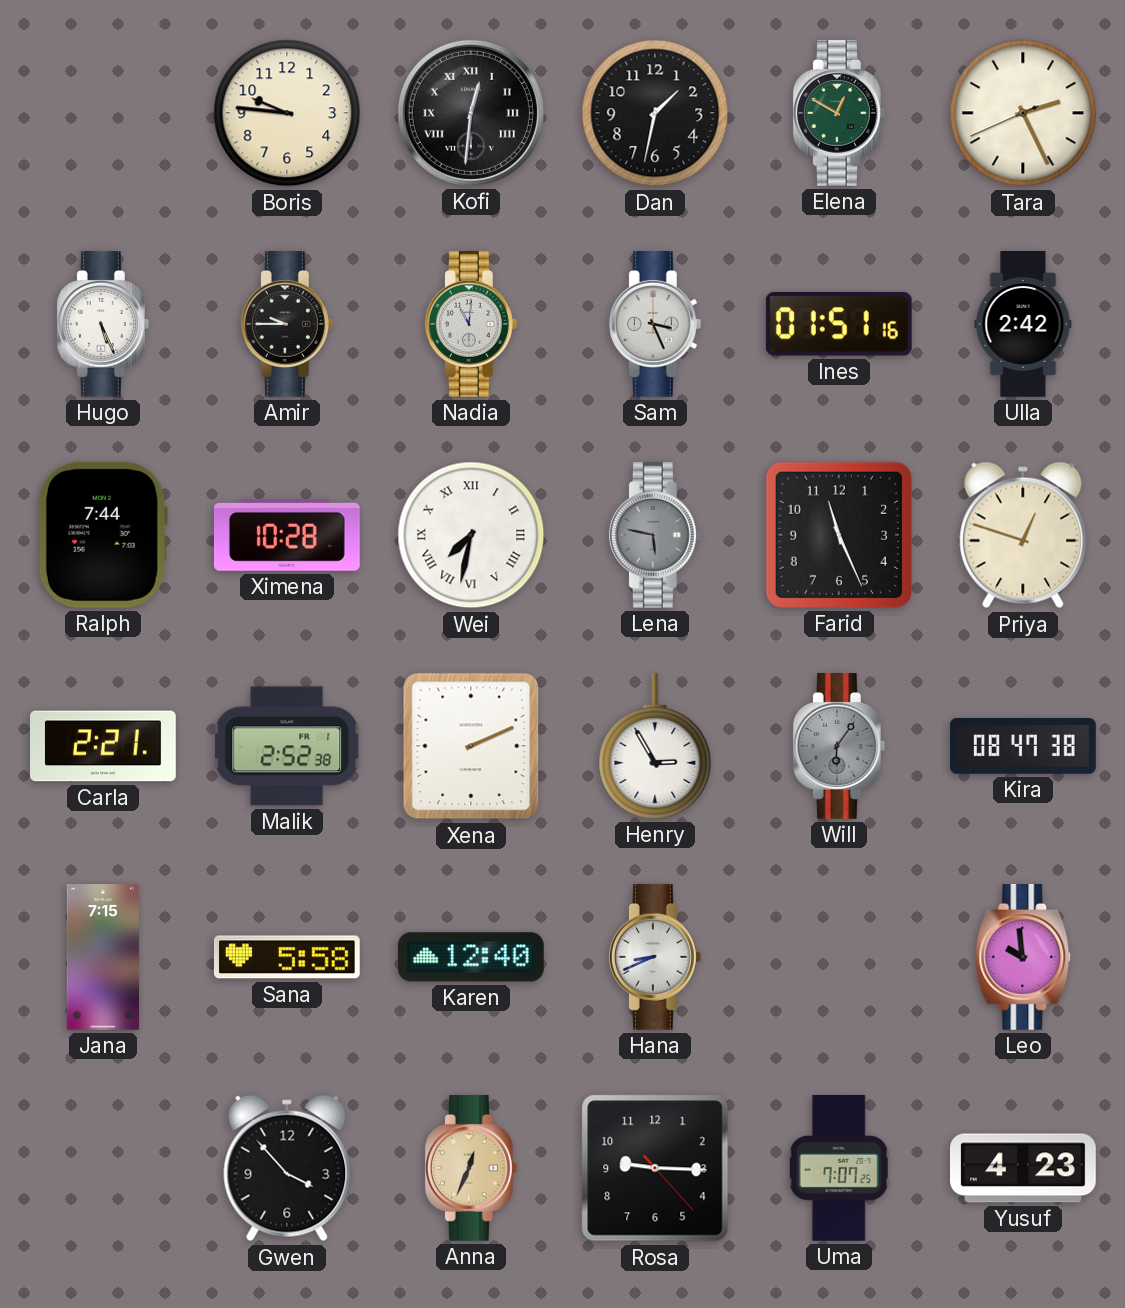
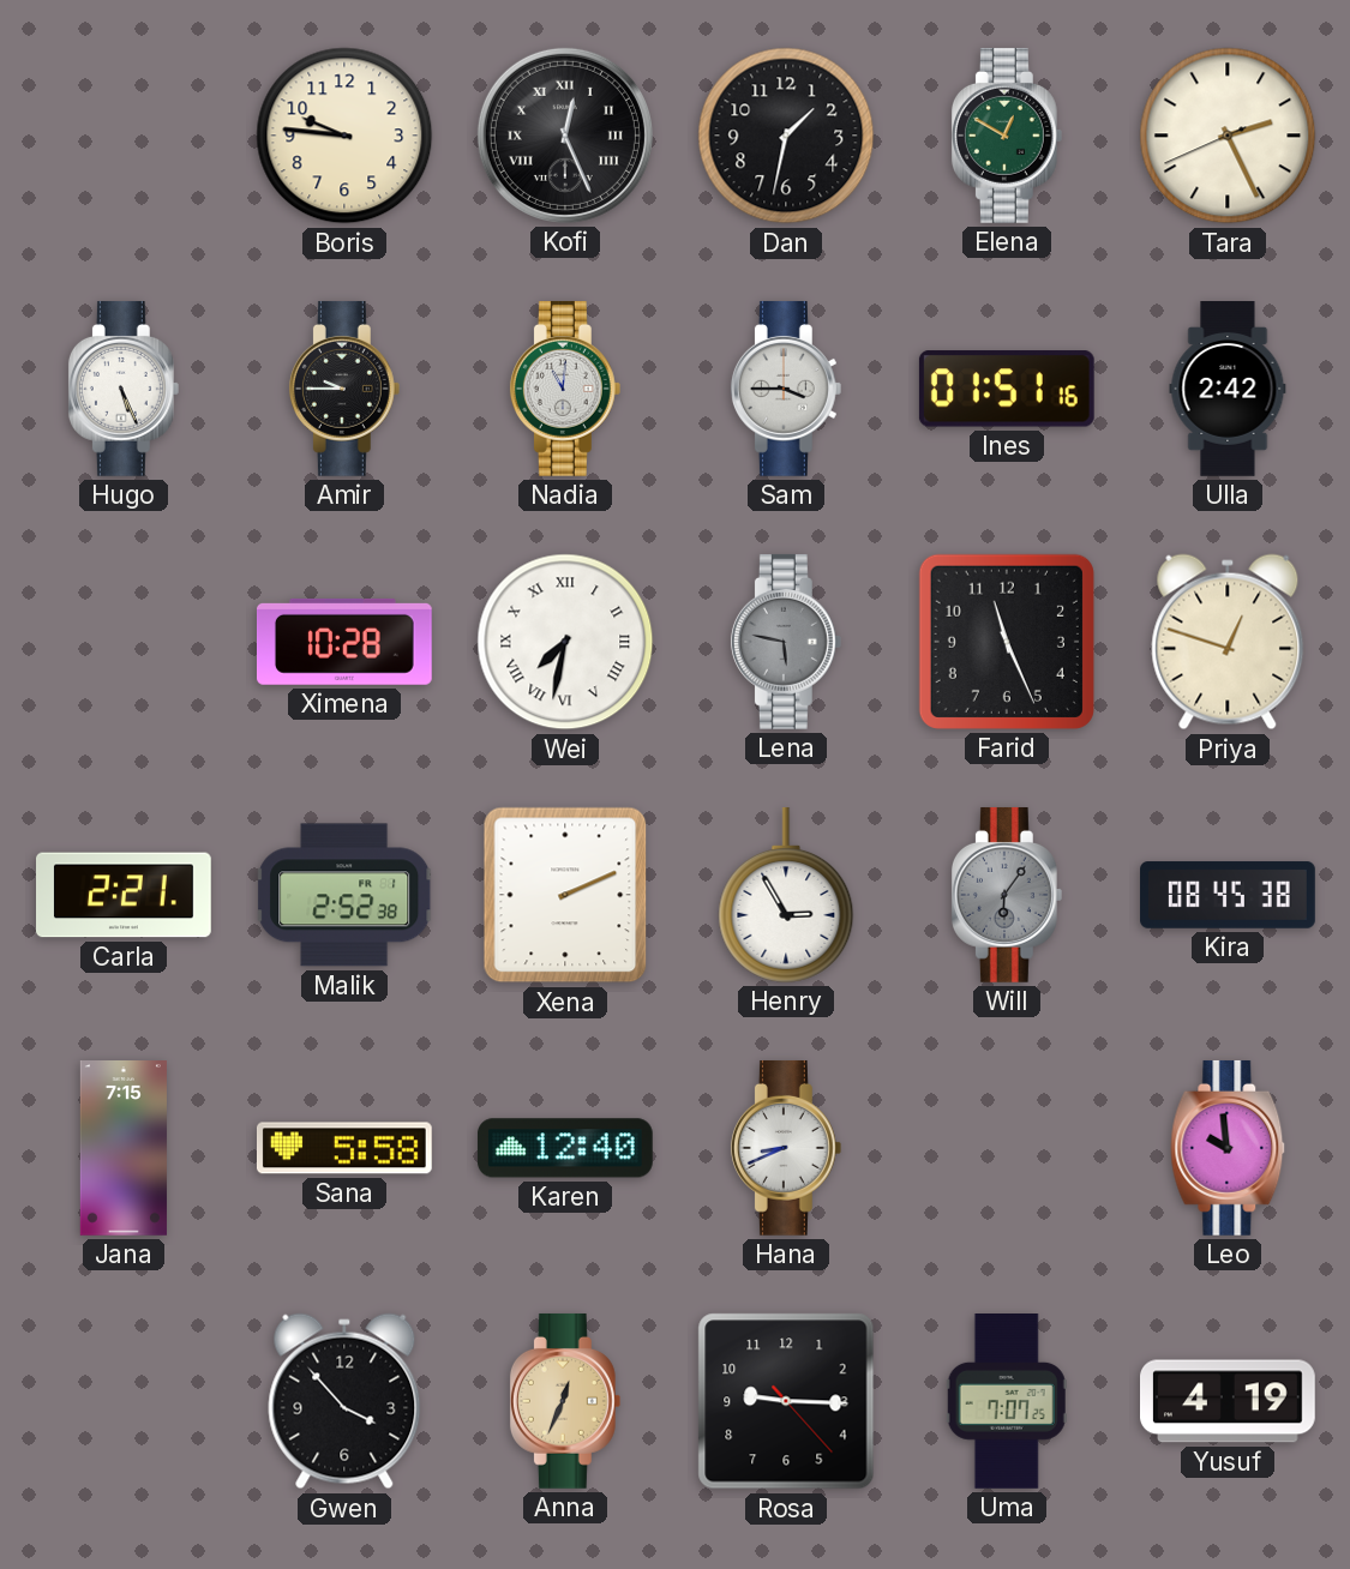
Kofi: 12:31 -> 12:26
Sam: 3:26 -> 3:45
Ralph: 7:44 -> none
Kira: 08:47 -> 08:45
Yusuf: 4:23 -> 4:19
